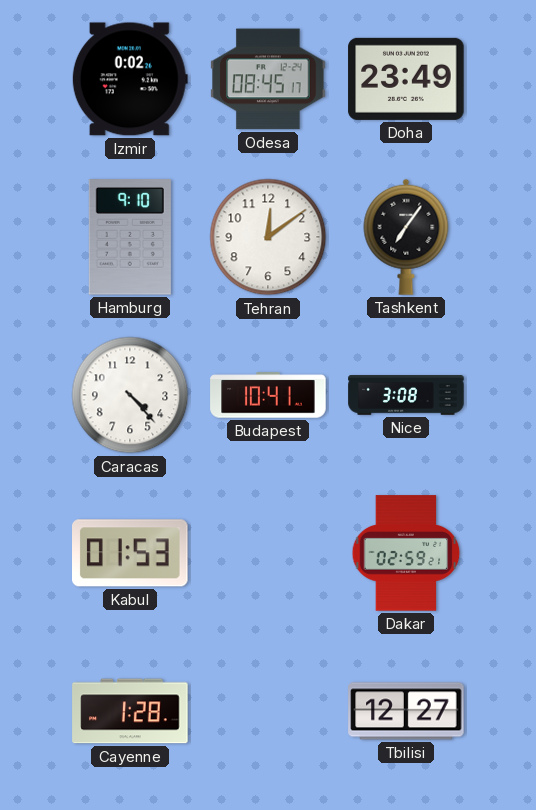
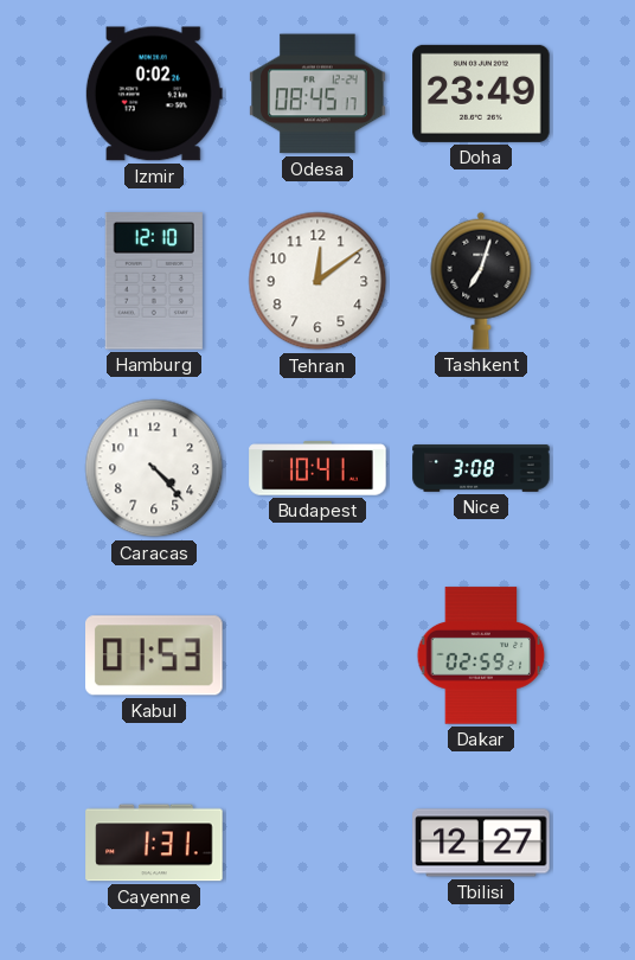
Hamburg: 9:10 -> 12:10
Tashkent: 7:06 -> 7:03
Cayenne: 1:28 -> 1:31
